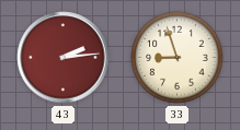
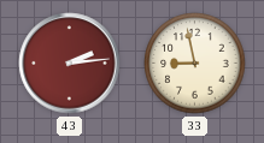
33: 8:57 -> 8:58
